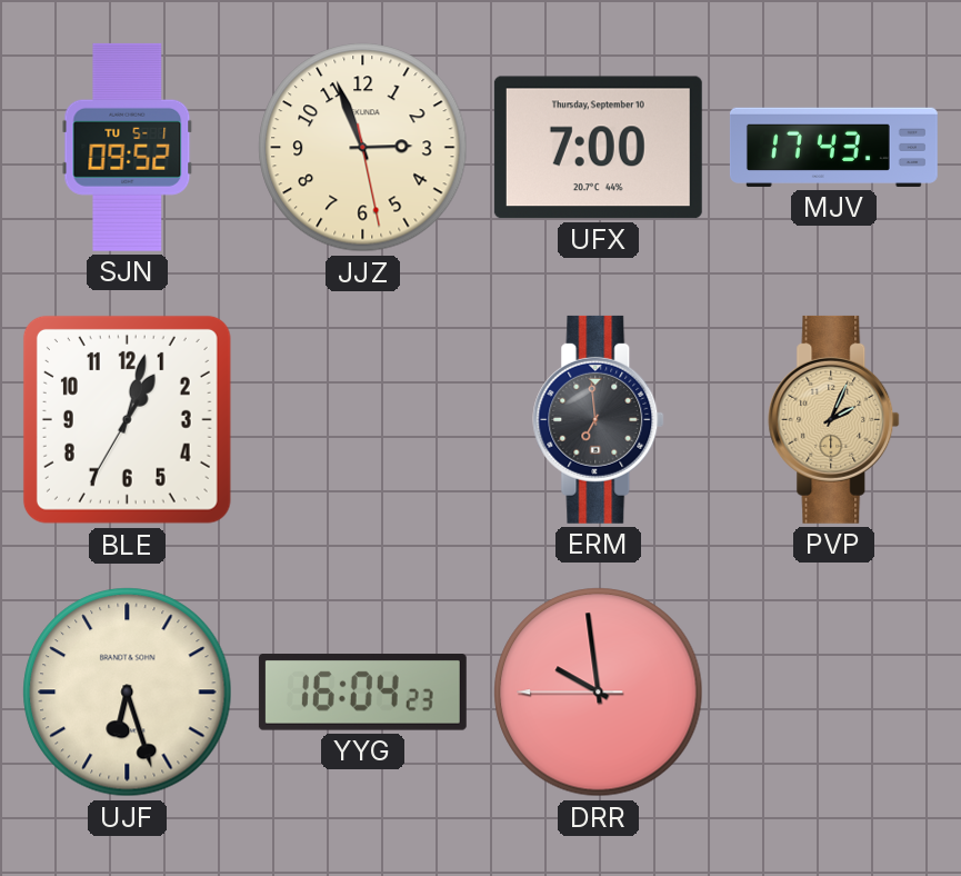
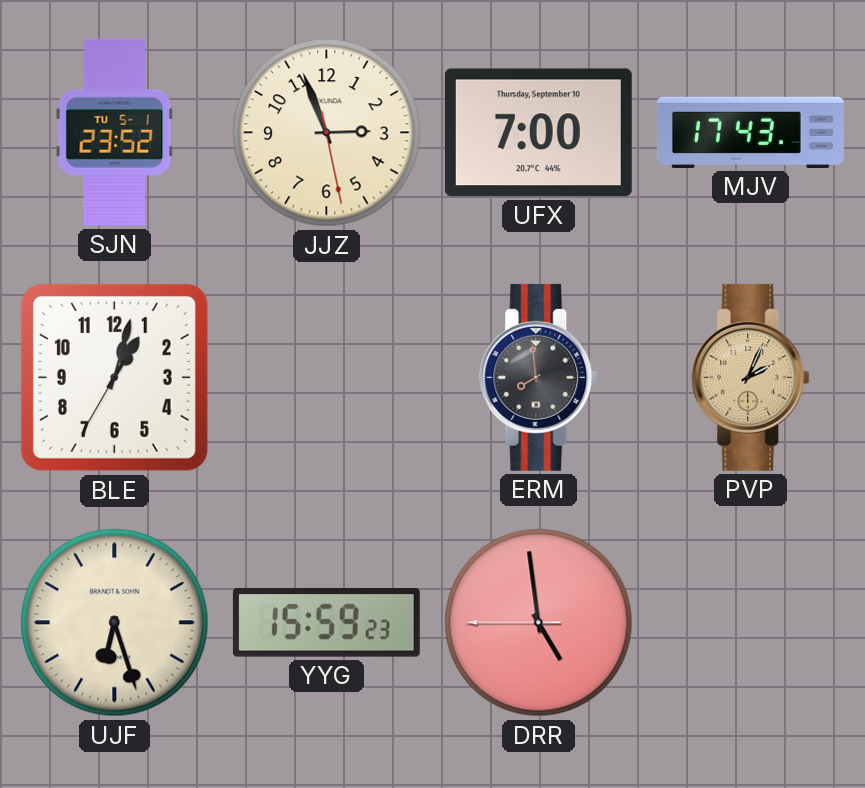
SJN: 09:52 -> 23:52
ERM: 6:59 -> 7:59
YYG: 16:04 -> 15:59
DRR: 9:58 -> 4:58
